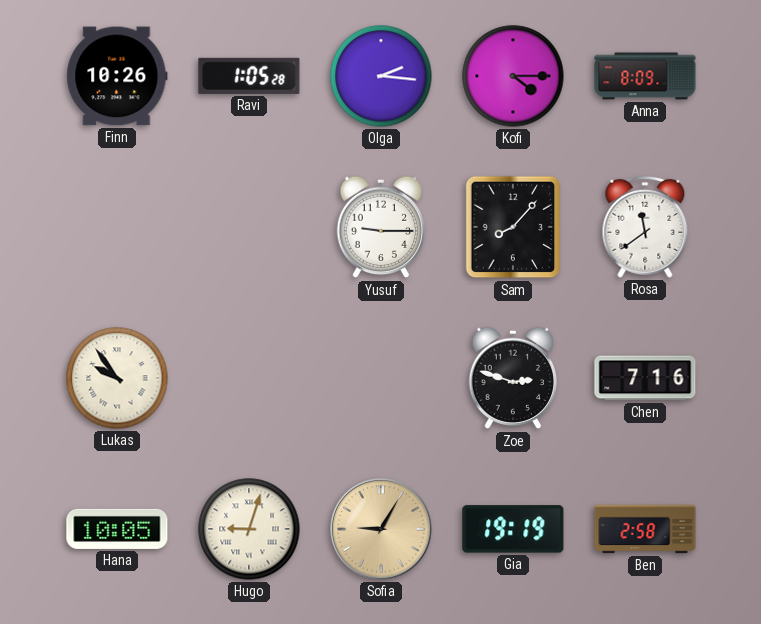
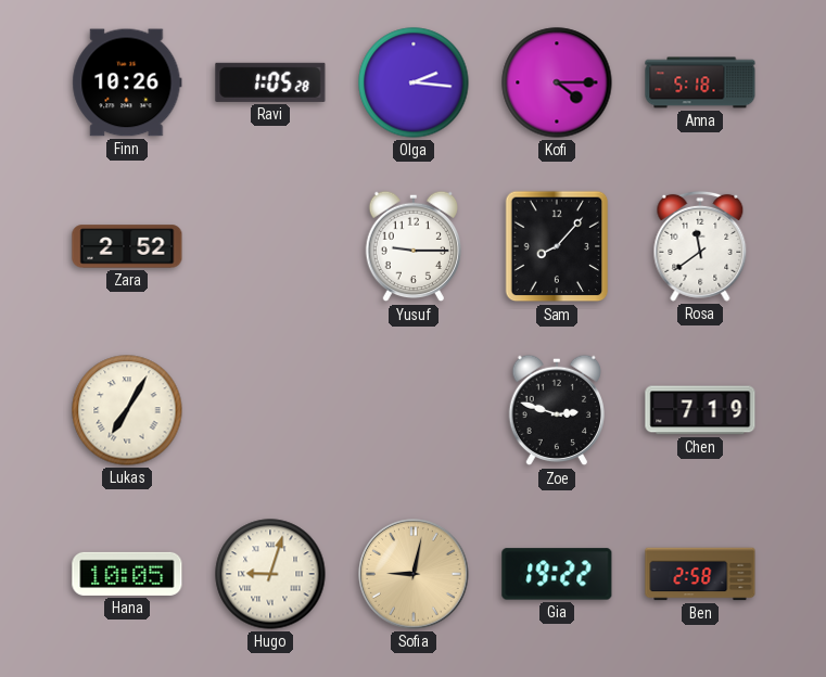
Anna: 8:09 -> 5:18
Zara: none -> 2:52
Lukas: 9:54 -> 7:05
Chen: 7:16 -> 7:19
Sofia: 9:05 -> 9:02
Gia: 19:19 -> 19:22
